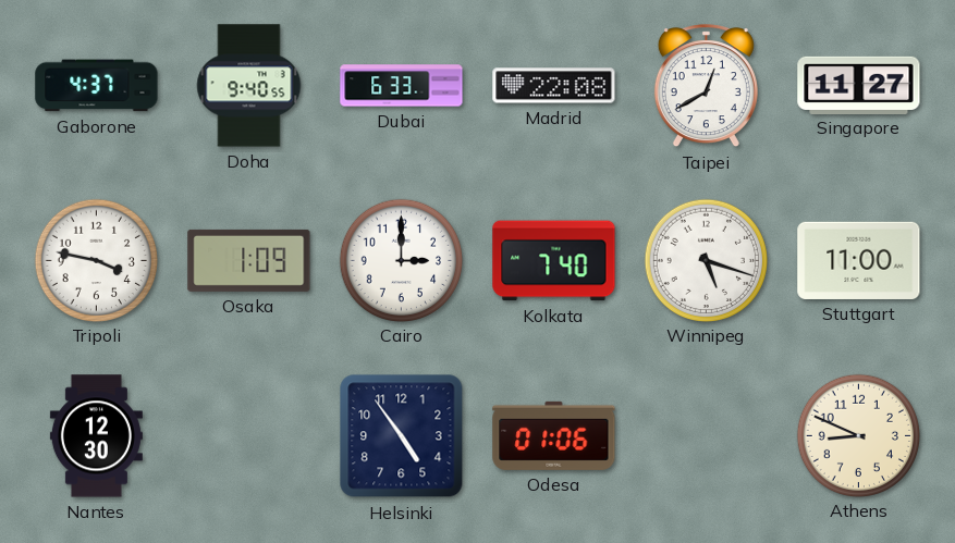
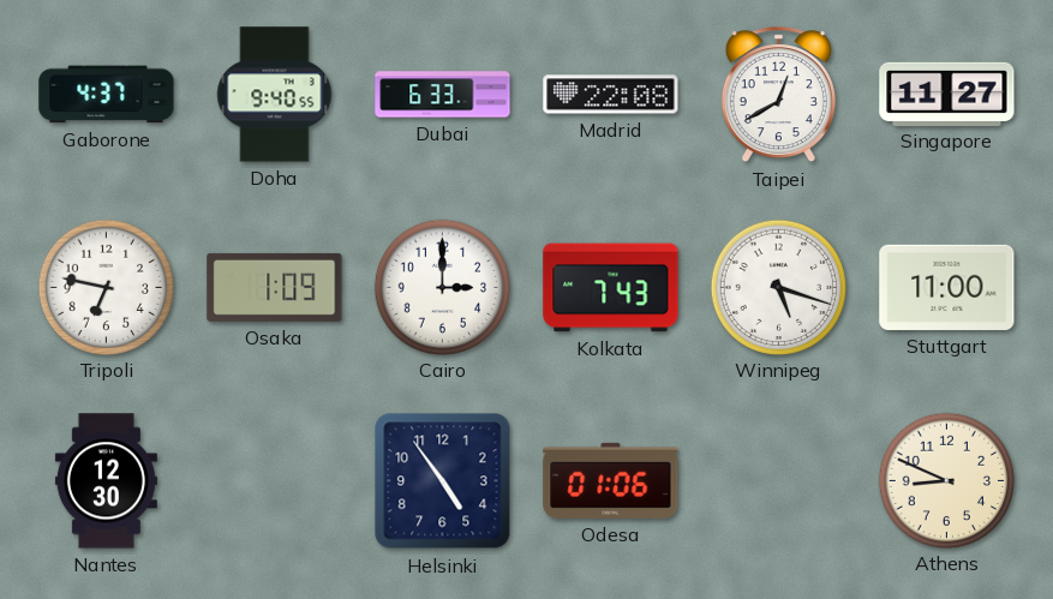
Tripoli: 3:47 -> 6:47
Kolkata: 7:40 -> 7:43
